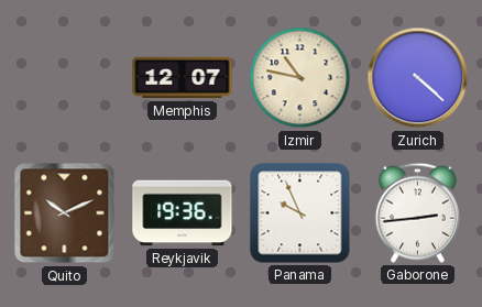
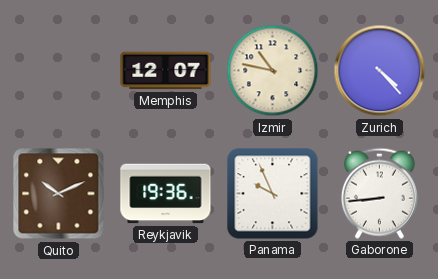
Zurich: 4:22 -> 4:23
Gaborone: 2:44 -> 8:44
